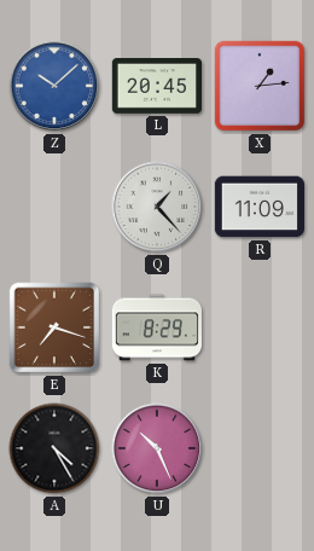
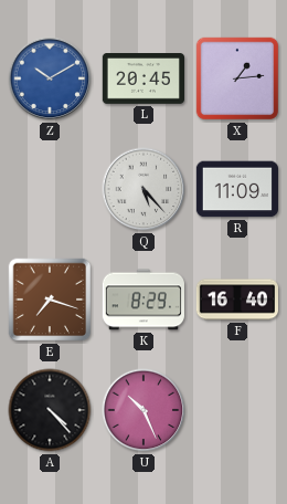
Z: 10:08 -> 10:10
Q: 1:23 -> 5:23
F: none -> 16:40
A: 4:25 -> 4:23
